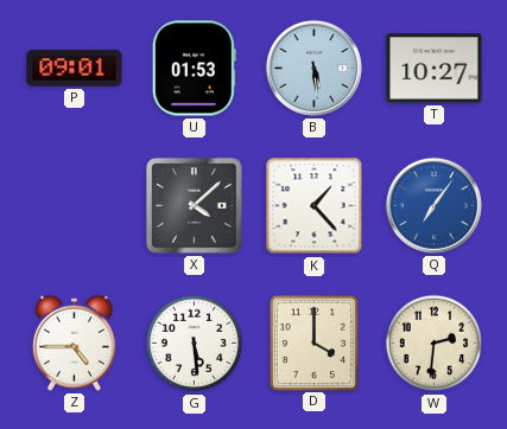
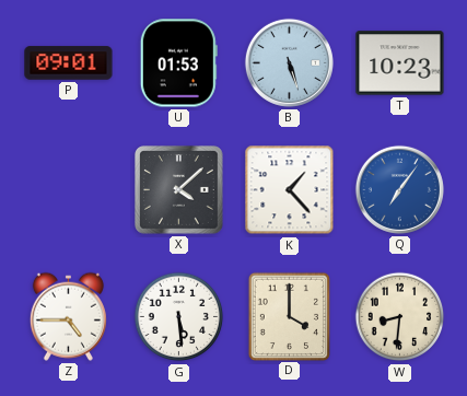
B: 5:29 -> 5:27
T: 10:27 -> 10:23
W: 2:31 -> 8:31
